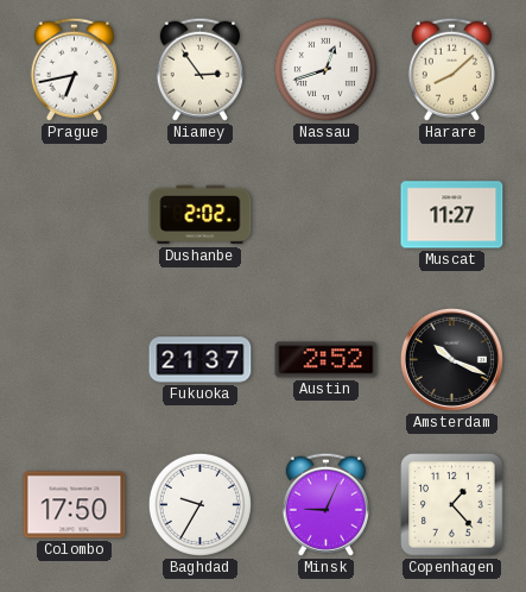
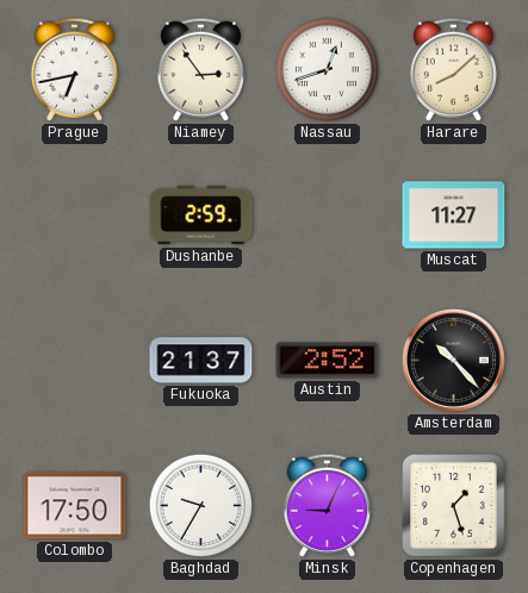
Dushanbe: 2:02 -> 2:59
Amsterdam: 10:19 -> 10:23
Copenhagen: 1:23 -> 1:27
